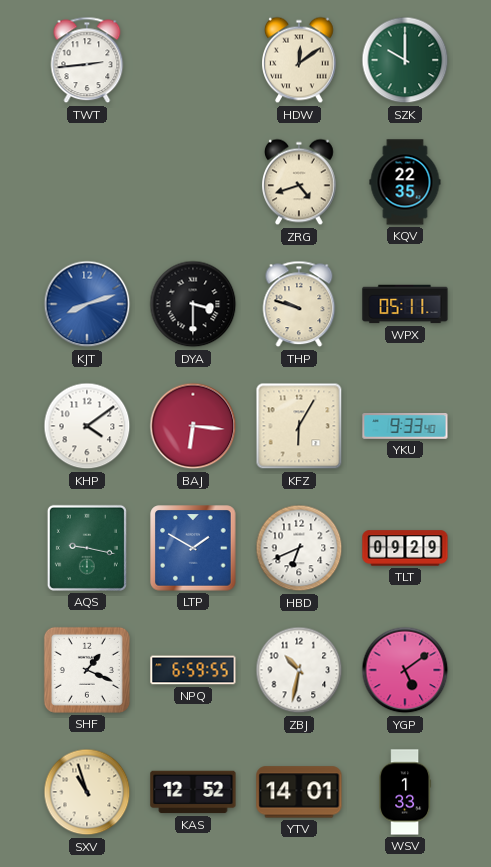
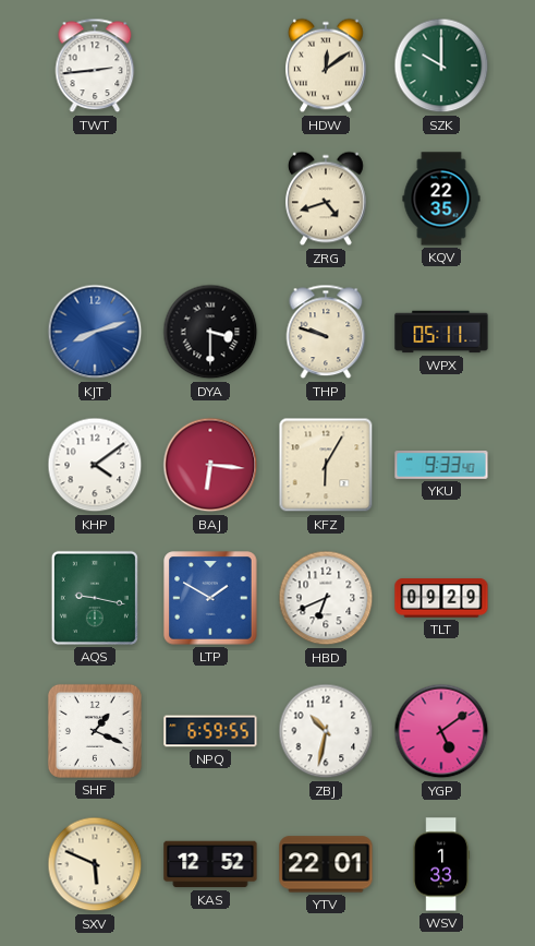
SXV: 10:57 -> 5:49
YTV: 14:01 -> 22:01
